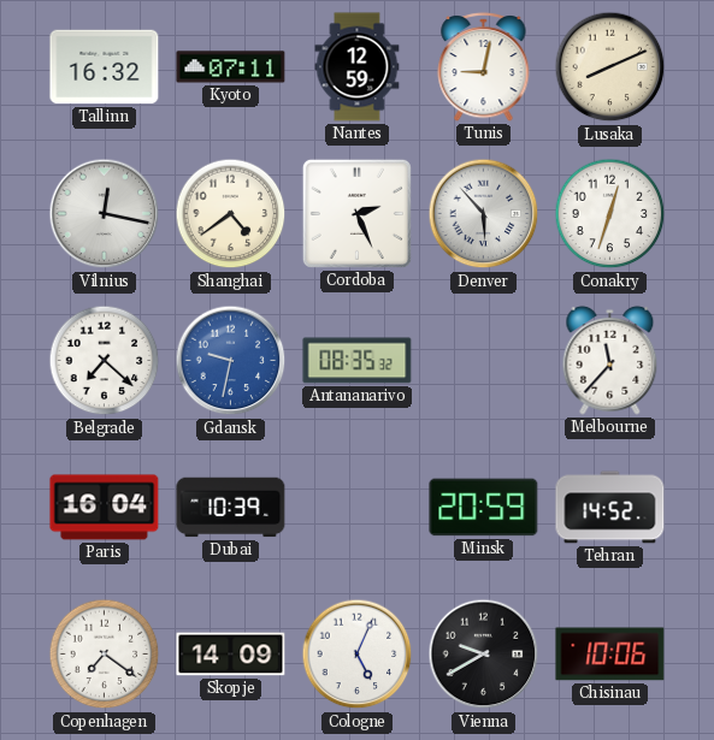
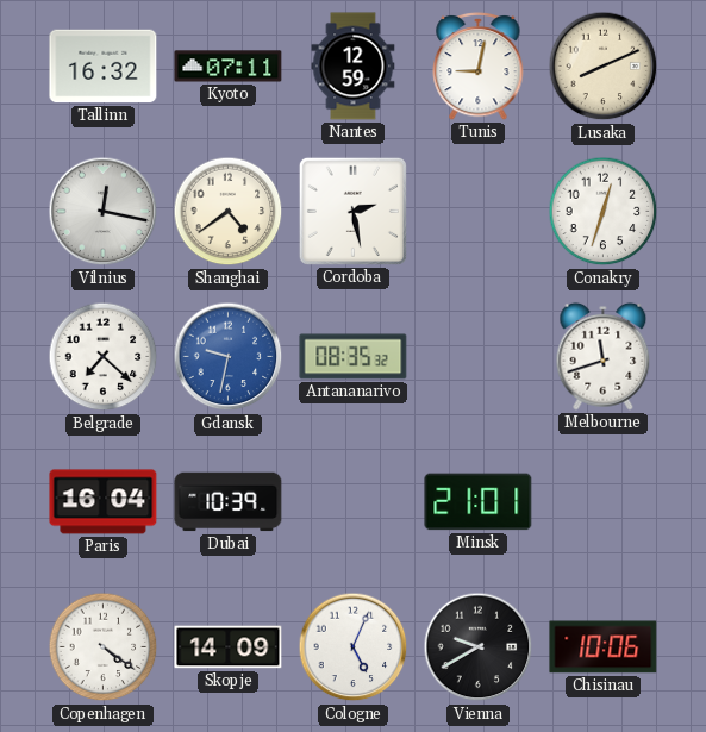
Cordoba: 2:26 -> 2:28
Denver: 5:53 -> none
Melbourne: 11:37 -> 11:42
Minsk: 20:59 -> 21:01
Tehran: 14:52 -> none
Copenhagen: 7:21 -> 4:21
